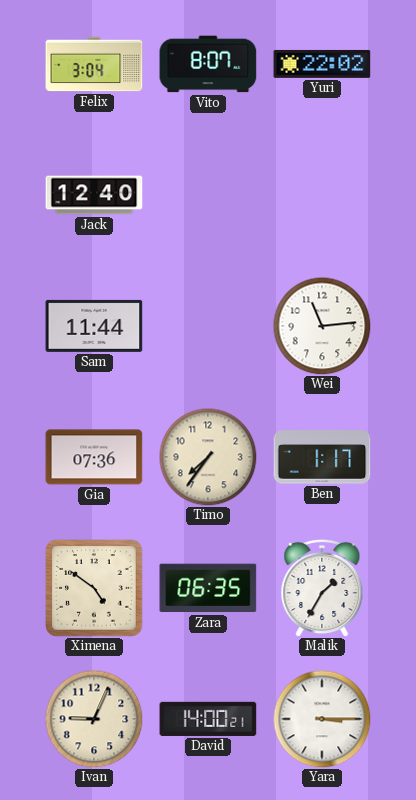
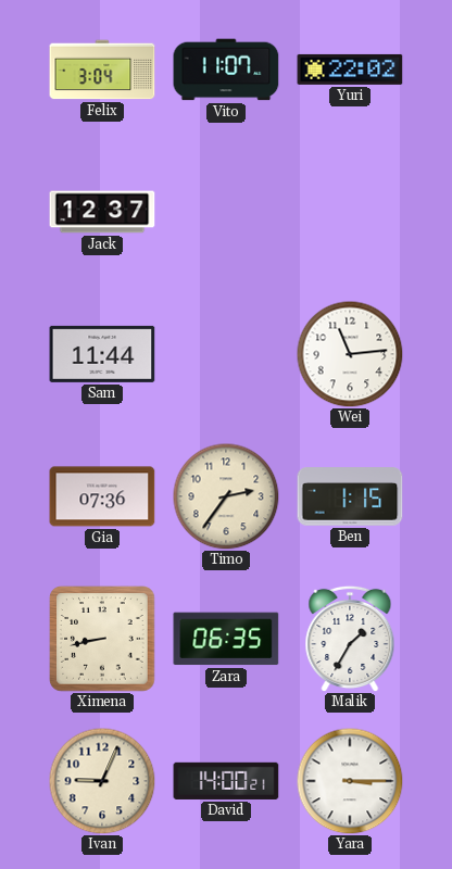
Vito: 8:07 -> 11:07
Jack: 12:40 -> 12:37
Timo: 7:36 -> 2:36
Ben: 1:17 -> 1:15
Ximena: 4:51 -> 8:43
